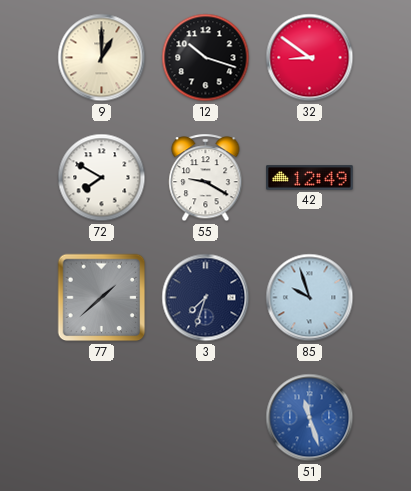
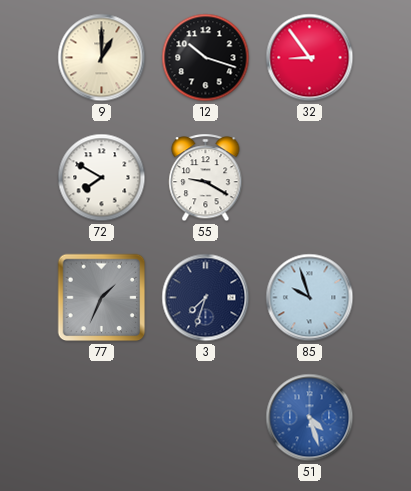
32: 8:51 -> 8:54
42: 12:49 -> none
77: 1:38 -> 1:34
51: 11:27 -> 4:27
